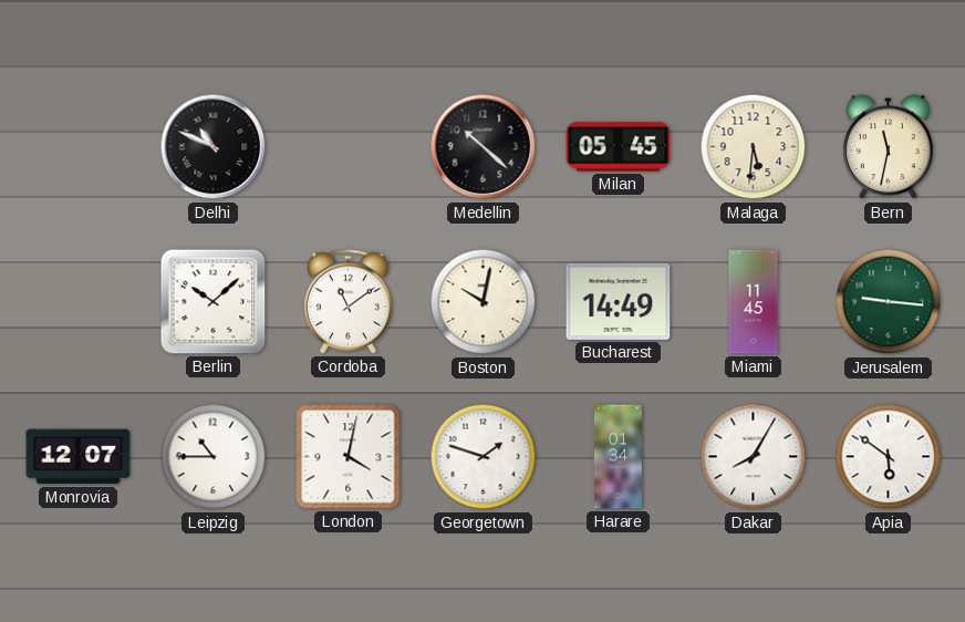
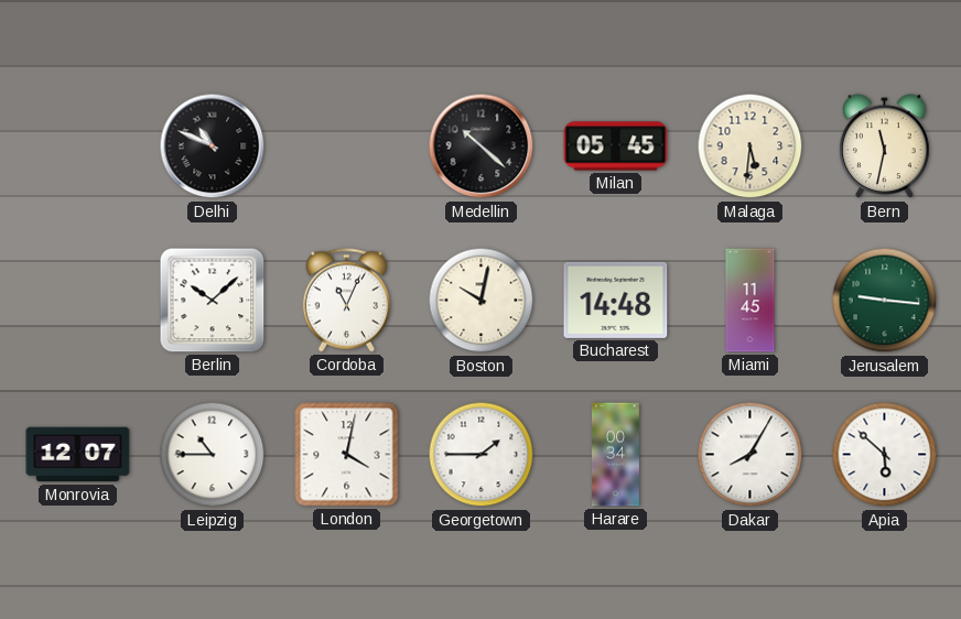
Cordoba: 11:09 -> 11:04
Bucharest: 14:49 -> 14:48
Georgetown: 1:48 -> 1:45
Harare: 01:34 -> 00:34
Apia: 5:51 -> 5:52
